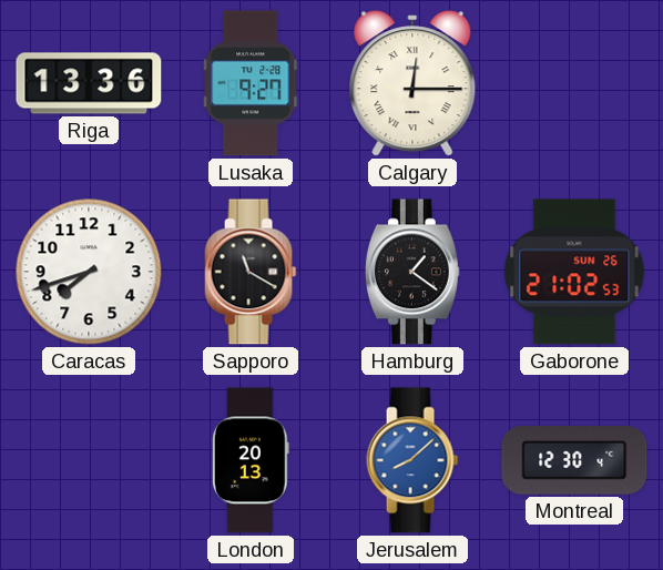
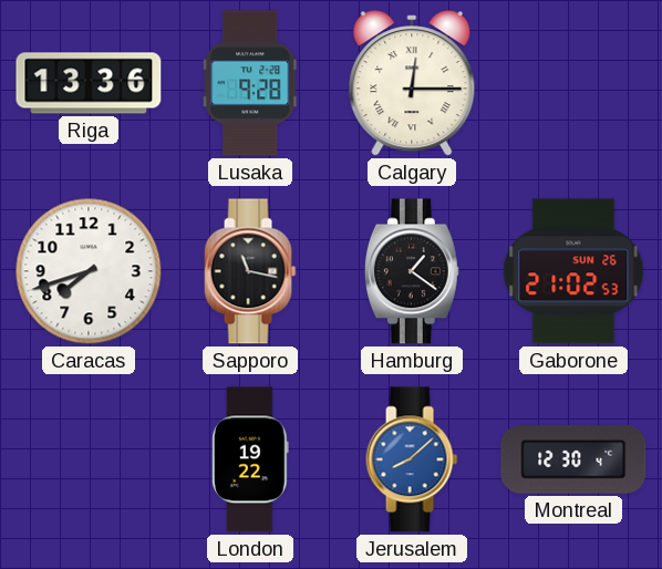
Lusaka: 9:27 -> 9:28
Sapporo: 11:20 -> 11:17
London: 20:13 -> 19:22
